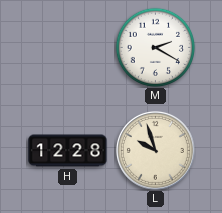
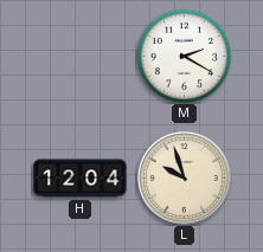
H: 12:28 -> 12:04
